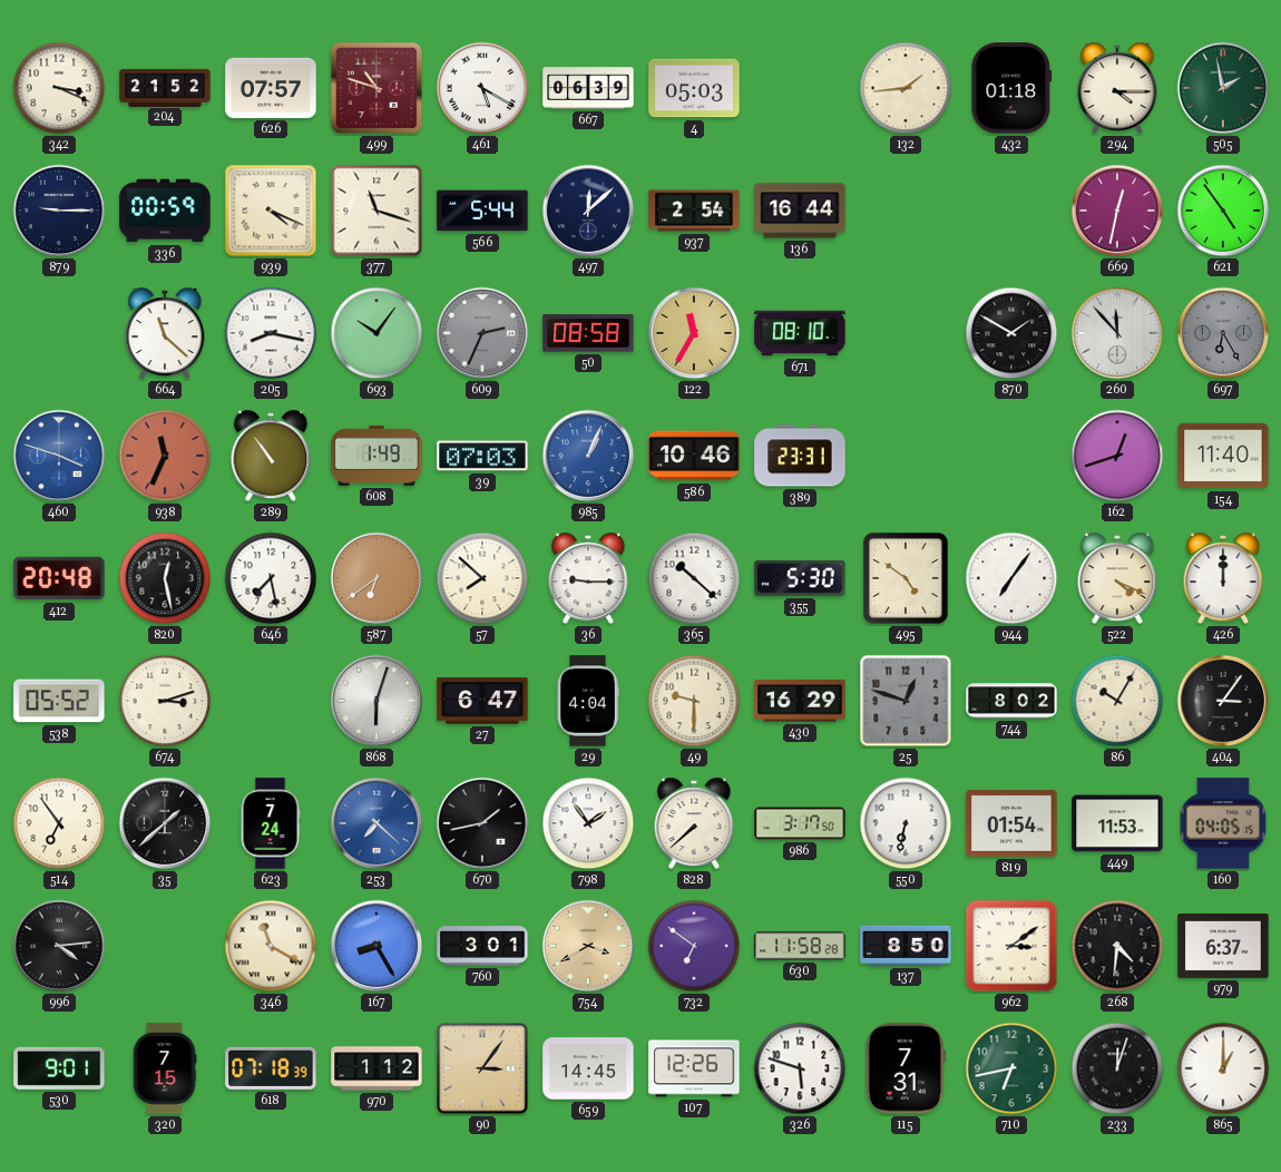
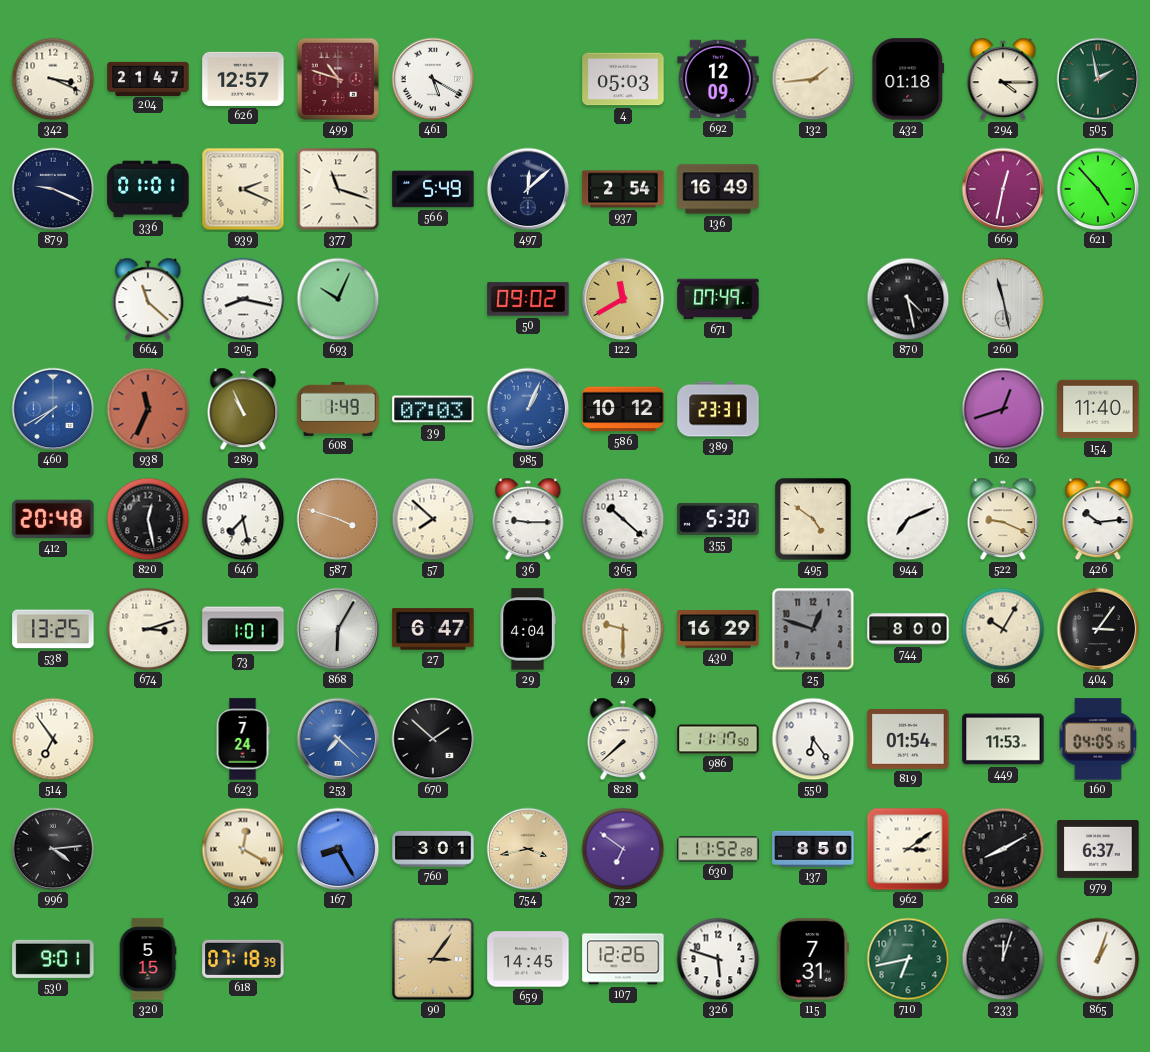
204: 21:52 -> 21:47
626: 07:57 -> 12:57
667: 06:39 -> none
692: none -> 12:09
879: 9:15 -> 9:19
336: 00:59 -> 01:01
939: 4:19 -> 2:19
566: 5:44 -> 5:49
136: 16:44 -> 16:49
621: 4:54 -> 4:53
693: 10:06 -> 10:04
609: 2:34 -> none
50: 08:58 -> 09:02
122: 11:35 -> 11:40
671: 08:10 -> 07:49
870: 1:50 -> 4:28
260: 11:53 -> 11:28
697: 6:25 -> none
460: 3:48 -> 7:40
289: 10:54 -> 10:56
586: 10:46 -> 10:12
587: 6:39 -> 3:48
944: 7:06 -> 7:11
522: 4:19 -> 9:19
426: 12:00 -> 10:14
538: 05:52 -> 13:25
73: none -> 1:01
868: 6:03 -> 6:05
744: 8:02 -> 8:00
35: 1:38 -> none
670: 1:43 -> 1:52
798: 1:54 -> none
986: 3:17 -> 11:17
550: 6:32 -> 6:24
346: 11:20 -> 12:20
754: 3:40 -> 3:43
630: 11:58 -> 11:52
268: 4:31 -> 8:10
320: 7:15 -> 5:15
970: 1:12 -> none
865: 1:00 -> 1:03
